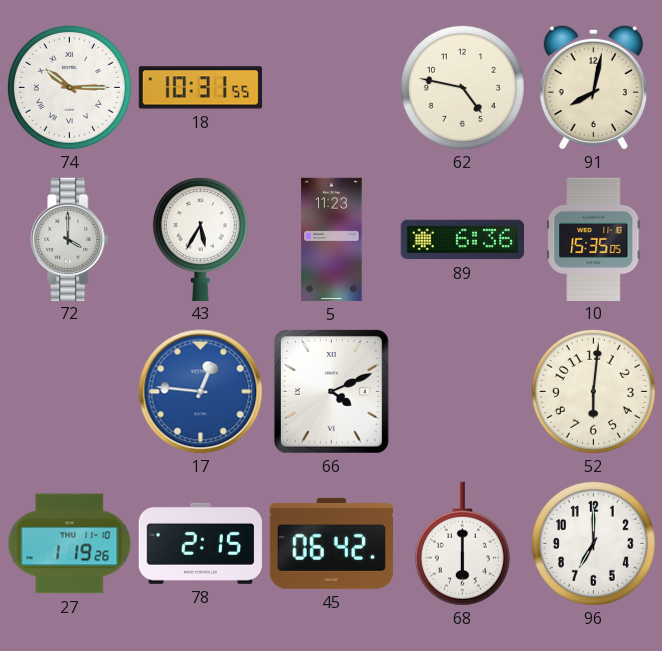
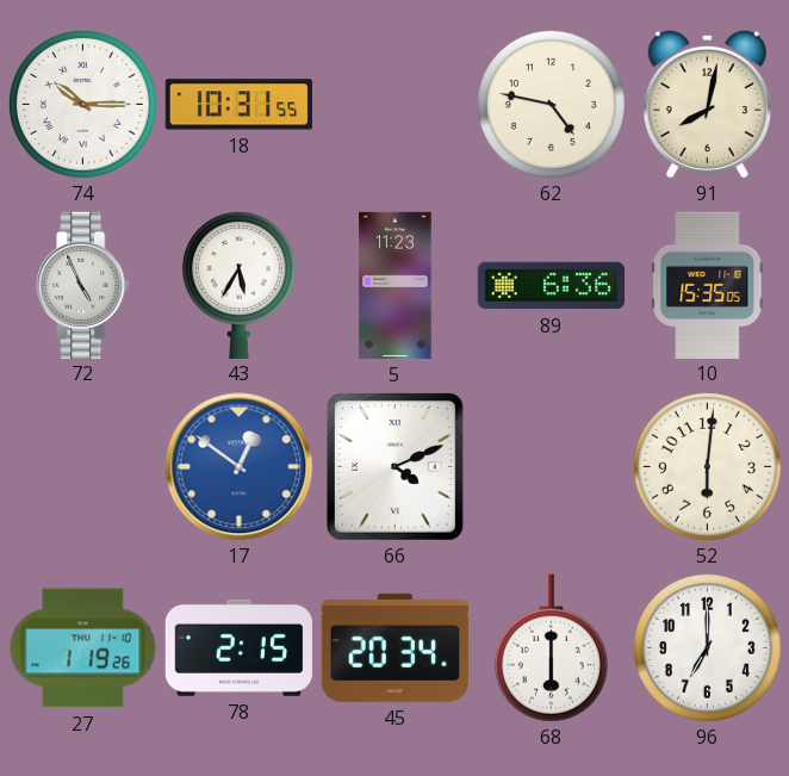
72: 4:00 -> 4:56
17: 12:46 -> 12:51
45: 06:42 -> 20:34
